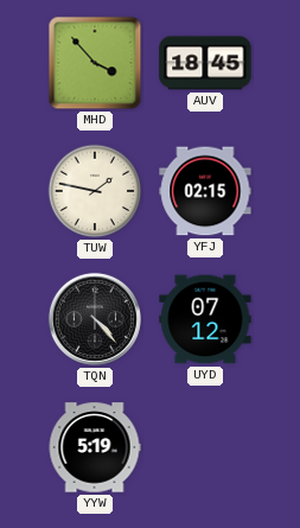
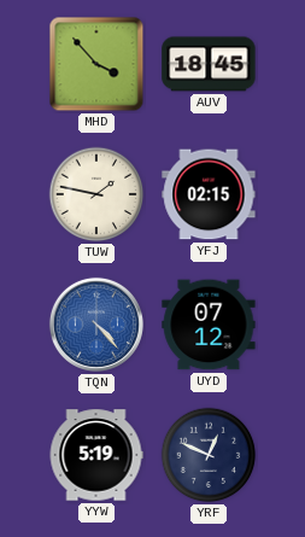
TQN dial: black -> blue
YRF: none -> 12:49
